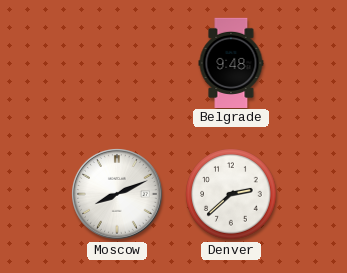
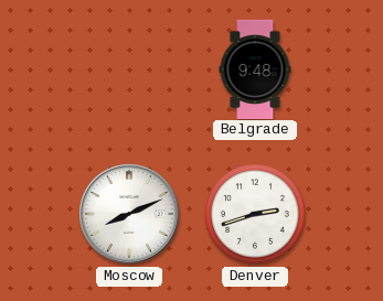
Denver: 2:38 -> 2:42
